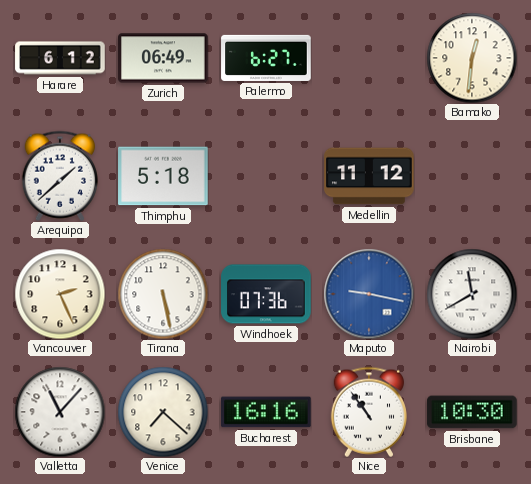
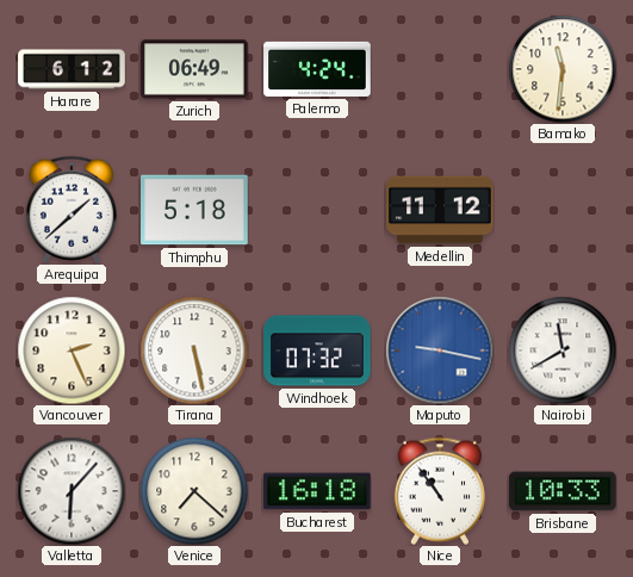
Palermo: 6:27 -> 4:24
Bamako: 12:31 -> 11:31
Windhoek: 07:36 -> 07:32
Valletta: 11:07 -> 6:07
Bucharest: 16:16 -> 16:18
Brisbane: 10:30 -> 10:33
